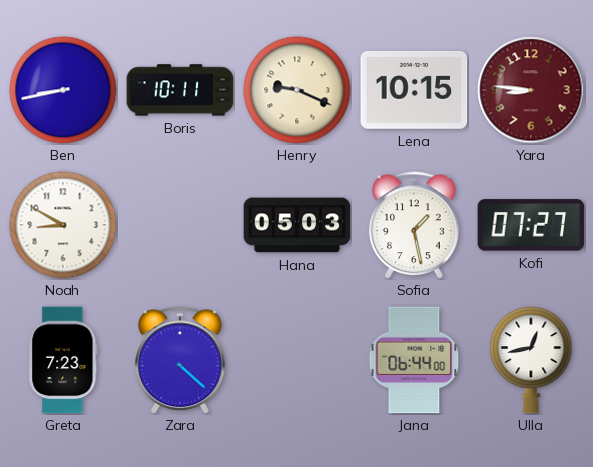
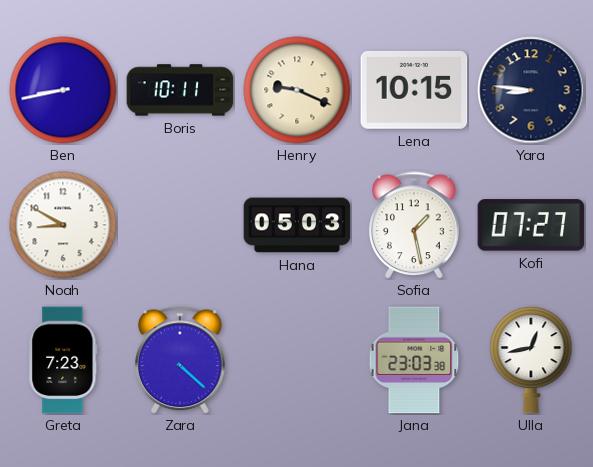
Yara dial: burgundy -> navy
Jana: 06:44 -> 23:03
